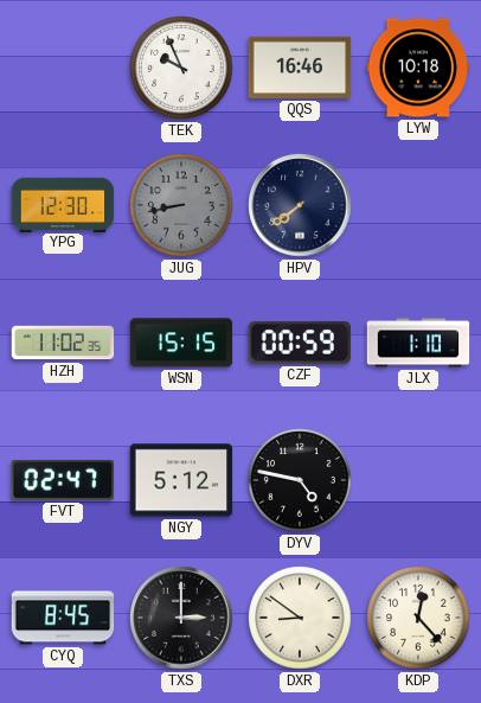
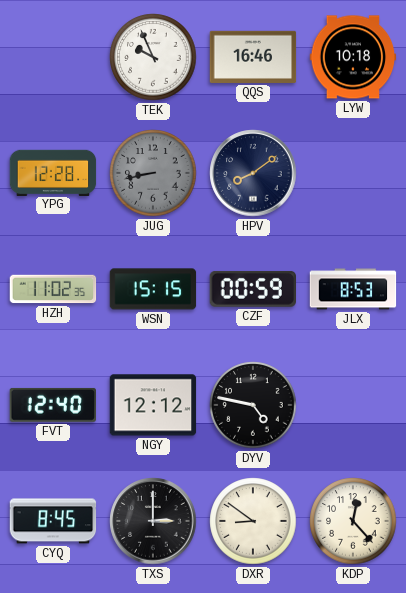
YPG: 12:30 -> 12:28
HPV: 7:39 -> 8:09
JLX: 1:10 -> 8:53
FVT: 02:47 -> 12:40
NGY: 5:12 -> 12:12
